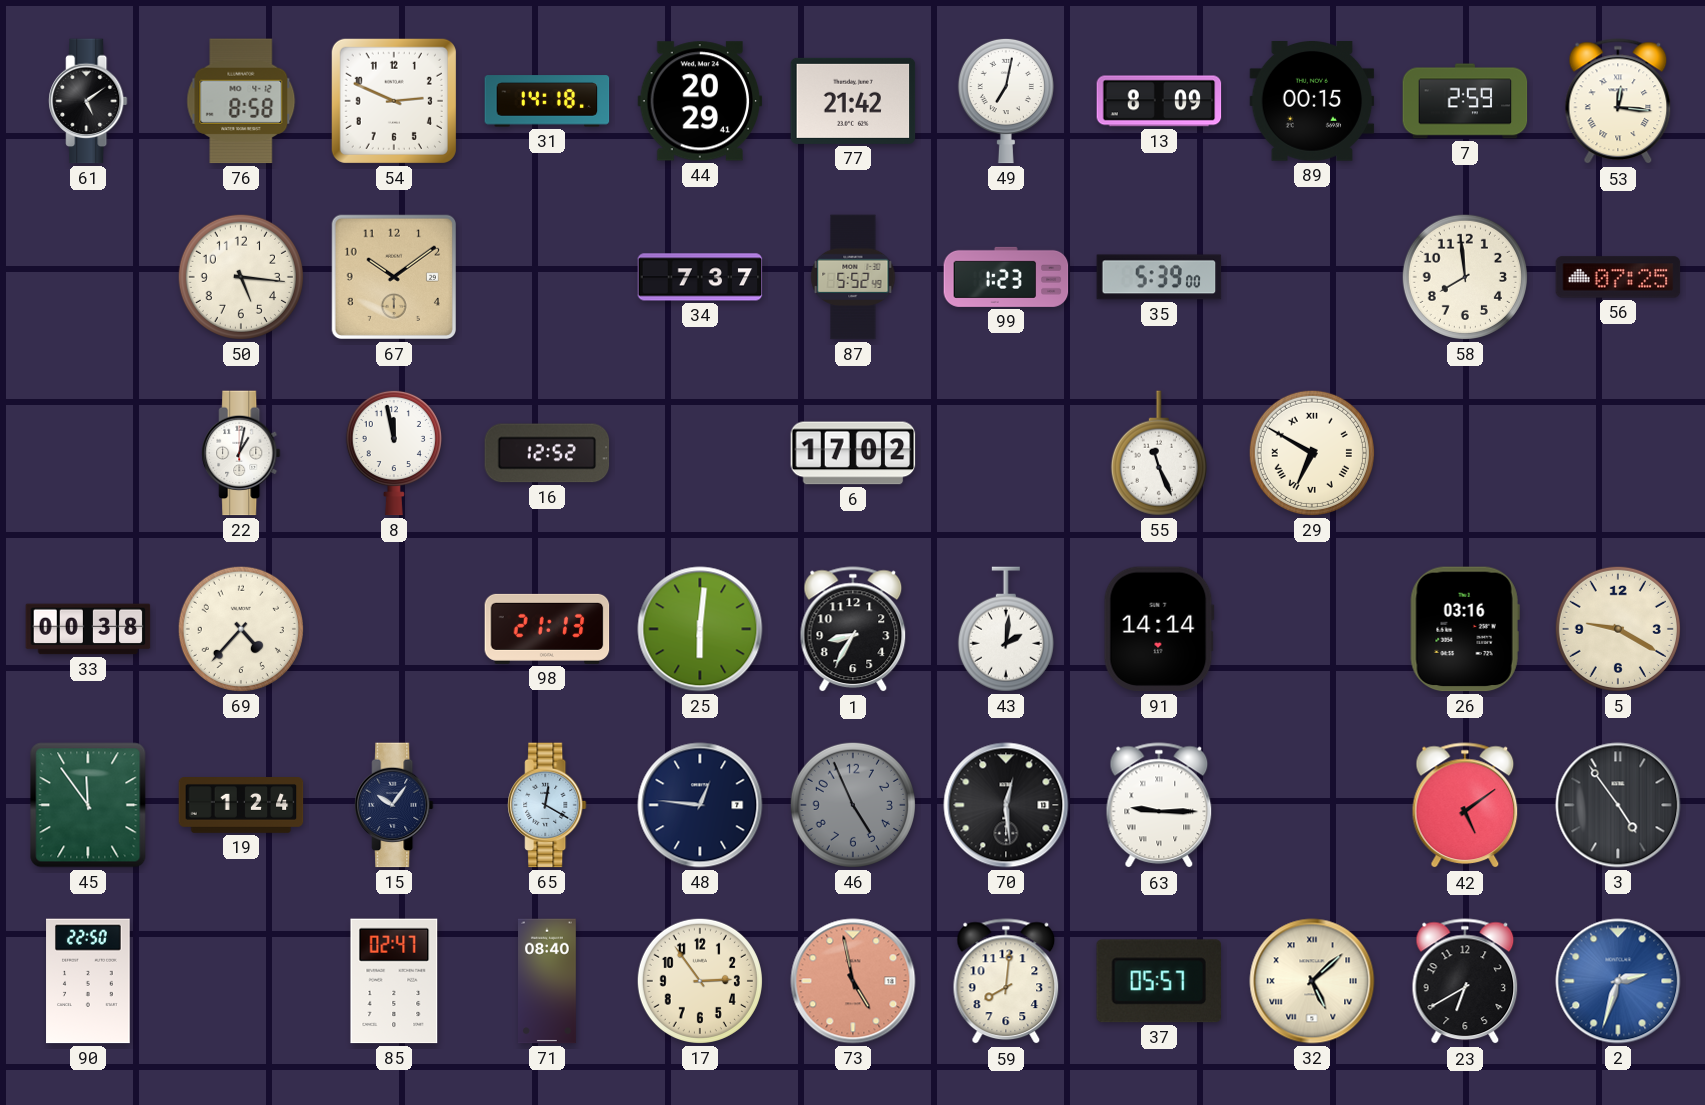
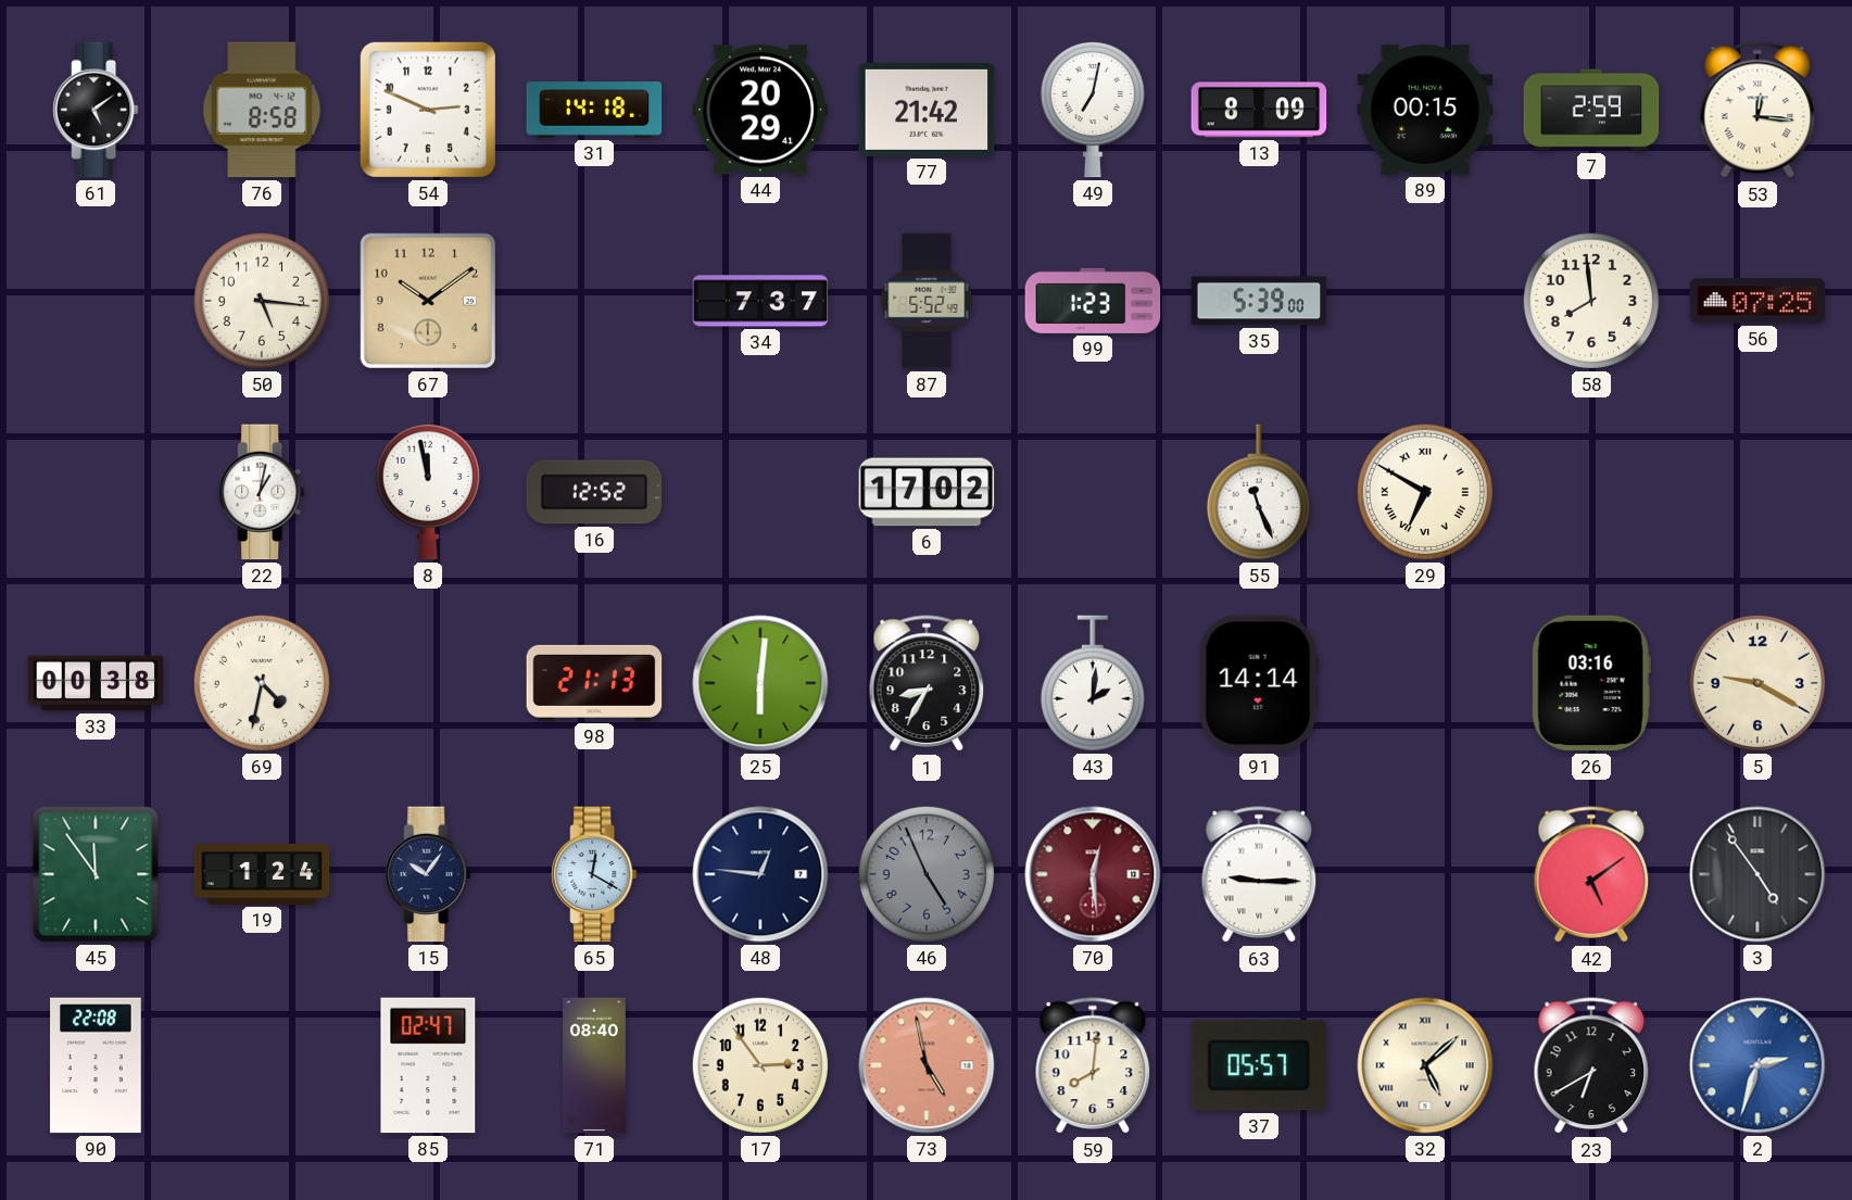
69: 4:37 -> 4:32
70 dial: black -> burgundy
90: 22:50 -> 22:08
